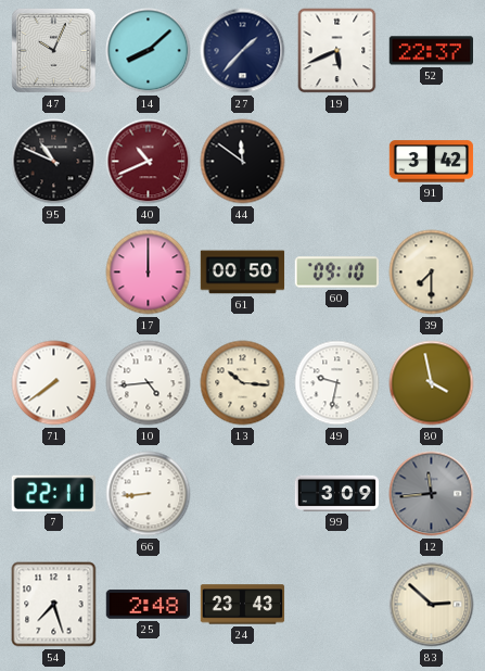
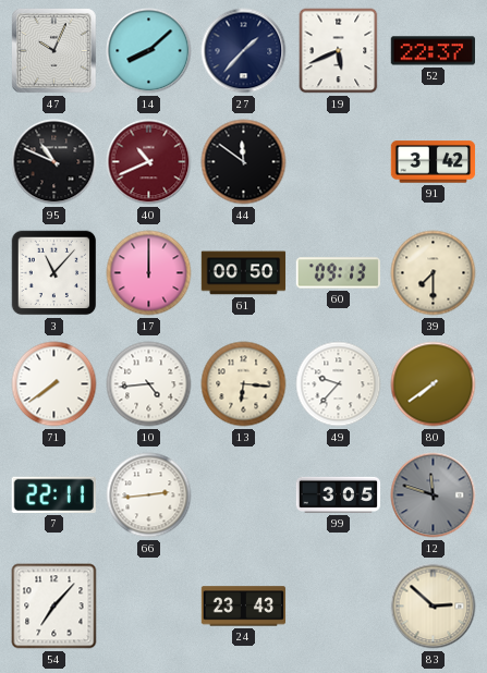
3: none -> 11:07
60: 09:10 -> 09:13
13: 10:16 -> 6:16
49: 9:32 -> 9:37
80: 3:58 -> 7:39
66: 8:44 -> 2:44
99: 3:09 -> 3:05
12: 11:44 -> 11:48
54: 7:27 -> 7:07
25: 2:48 -> none
